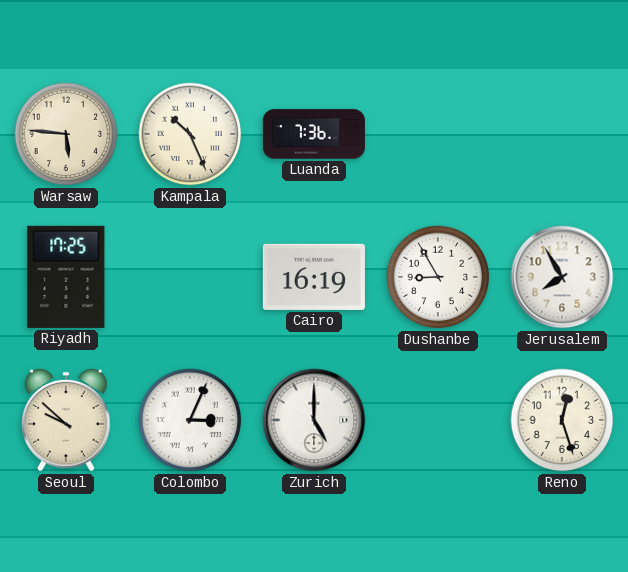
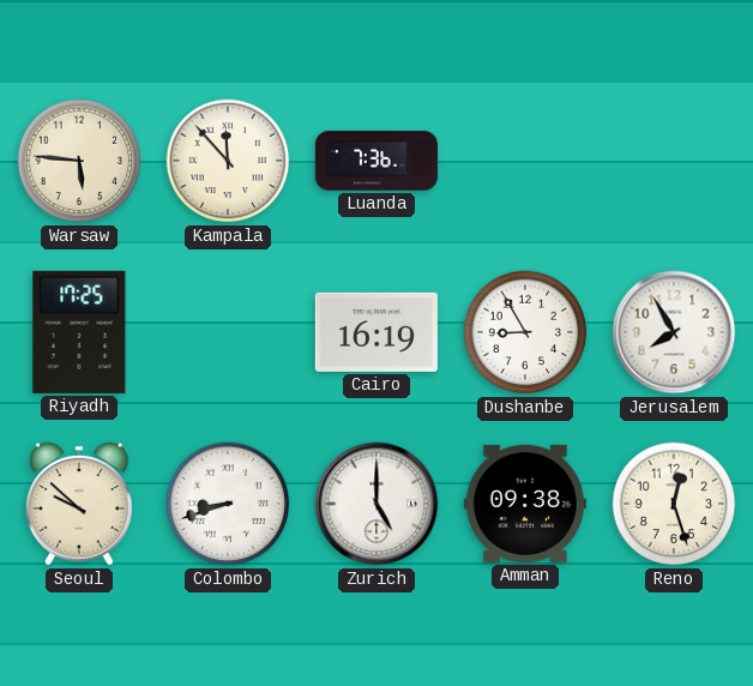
Kampala: 10:26 -> 11:53
Colombo: 3:04 -> 8:42
Amman: none -> 09:38
